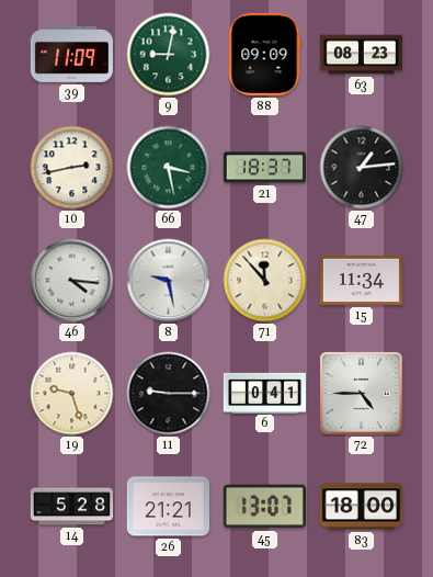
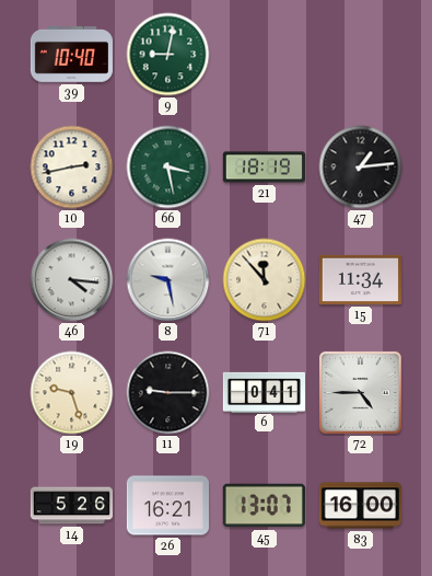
39: 11:09 -> 10:40
88: 09:09 -> none
63: 08:23 -> none
21: 18:37 -> 18:19
14: 5:28 -> 5:26
26: 21:21 -> 16:21
83: 18:00 -> 16:00
